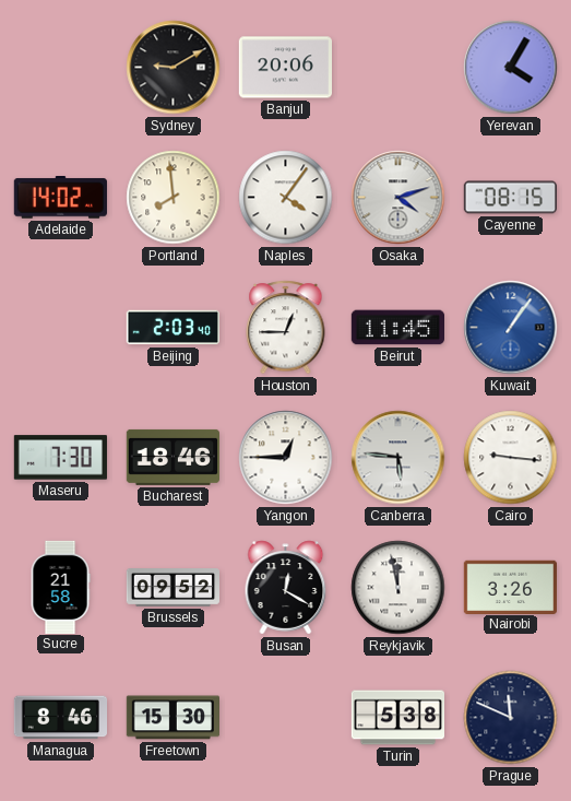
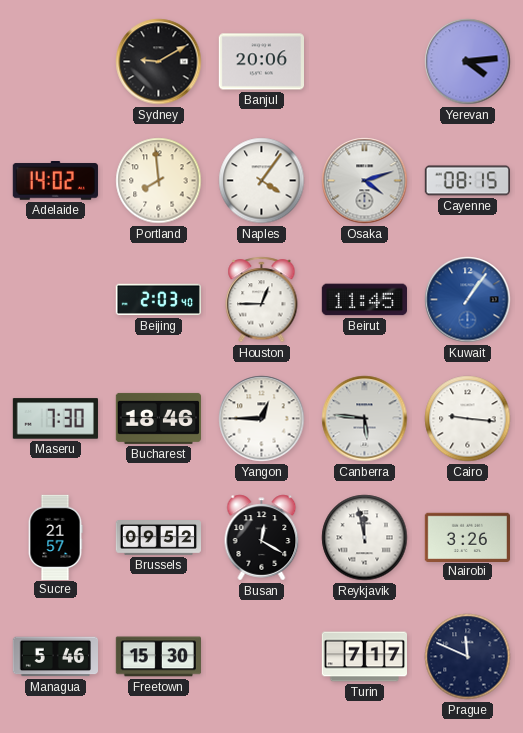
Yerevan: 4:05 -> 4:14
Sucre: 21:58 -> 21:57
Managua: 8:46 -> 5:46
Turin: 5:38 -> 7:17
